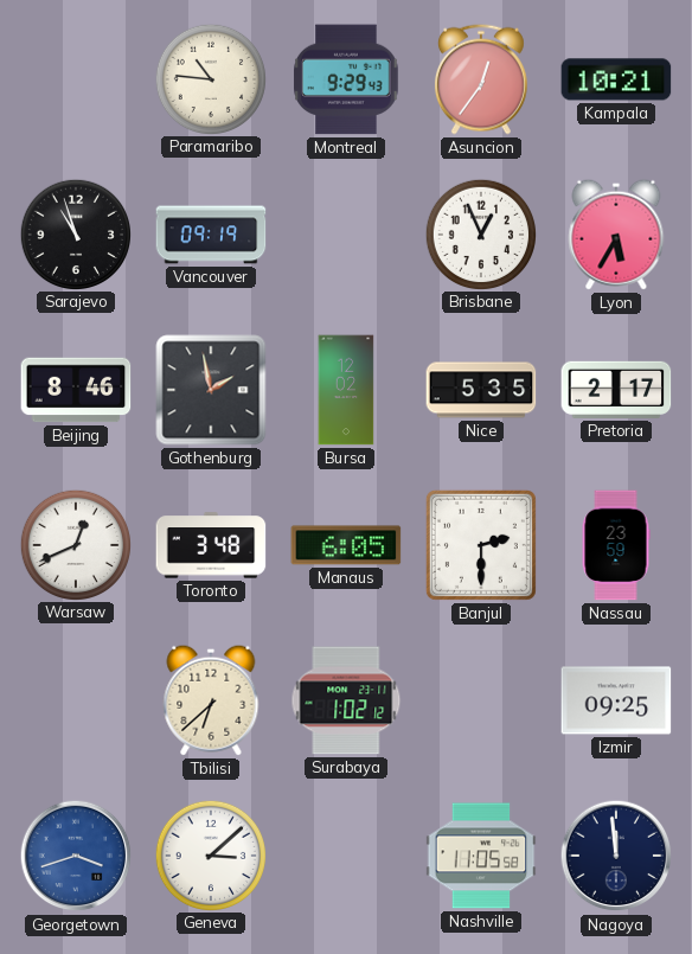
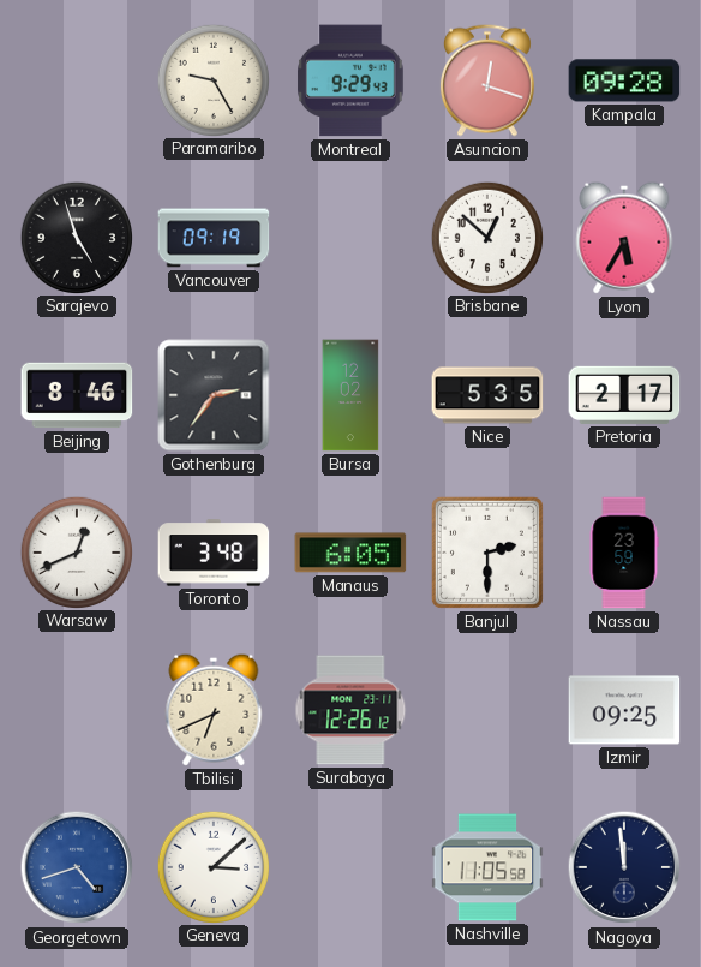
Paramaribo: 10:46 -> 9:25
Asuncion: 12:36 -> 12:18
Kampala: 10:21 -> 09:28
Sarajevo: 10:57 -> 4:57
Brisbane: 12:56 -> 12:52
Gothenburg: 1:58 -> 2:36
Tbilisi: 6:38 -> 6:41
Surabaya: 1:02 -> 12:26
Georgetown: 3:42 -> 4:42
